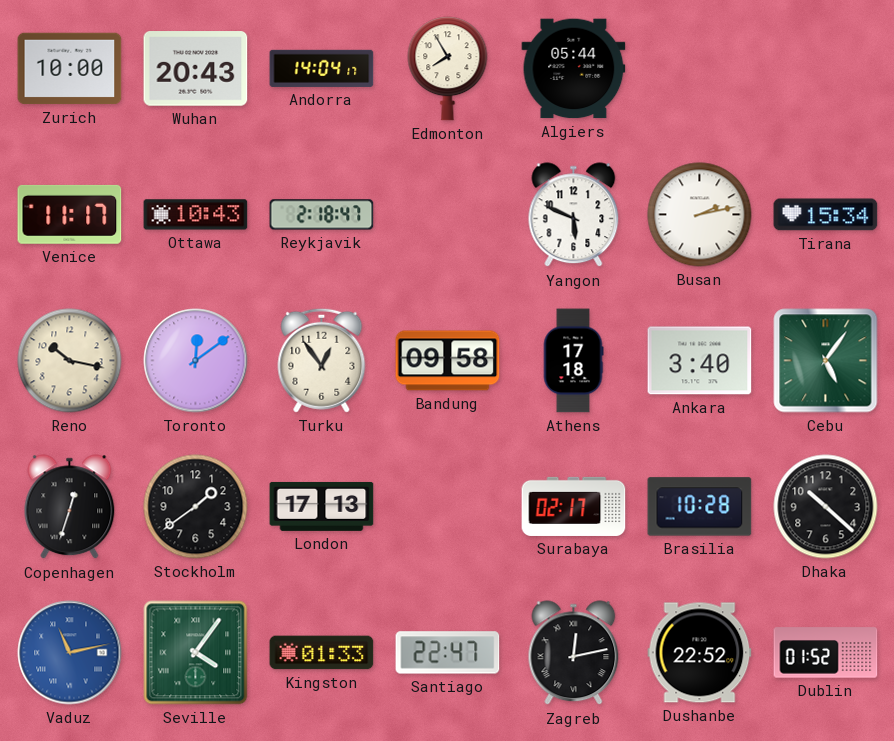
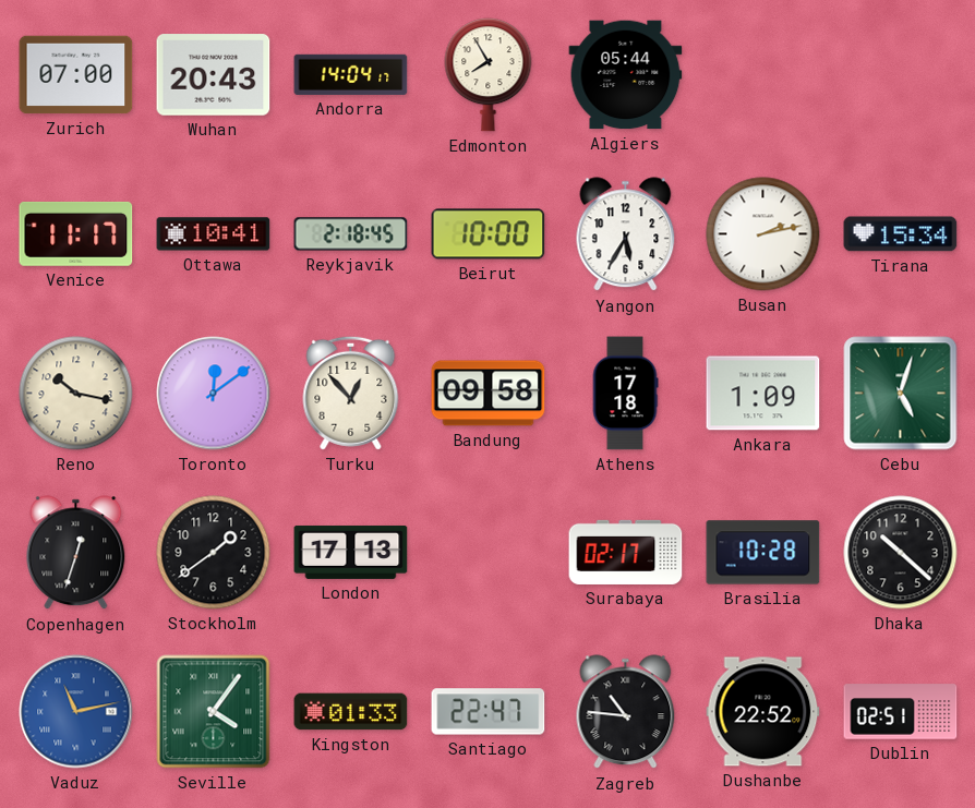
Zurich: 10:00 -> 07:00
Ottawa: 10:43 -> 10:41
Reykjavik: 2:18:47 -> 2:18:45
Beirut: none -> 10:00
Yangon: 5:49 -> 5:35
Turku: 12:54 -> 12:53
Ankara: 3:40 -> 1:09
Cebu: 5:06 -> 5:03
Zagreb: 12:13 -> 10:46
Dublin: 01:52 -> 02:51
